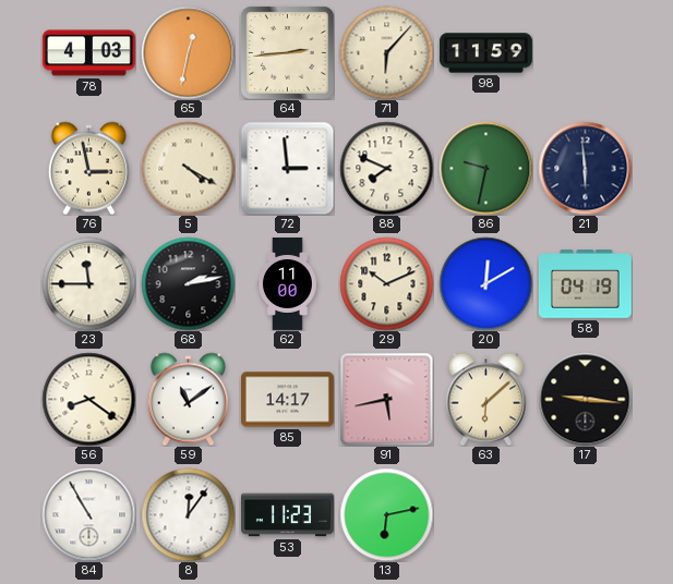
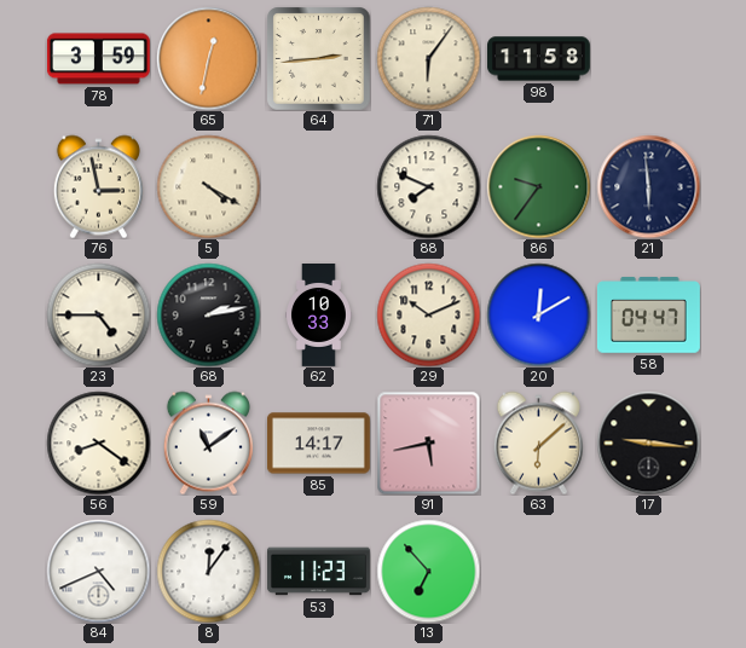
78: 4:03 -> 3:59
71: 6:07 -> 6:06
98: 11:59 -> 11:58
72: 2:59 -> none
86: 9:32 -> 9:36
23: 11:45 -> 4:45
62: 11:00 -> 10:33
58: 04:19 -> 04:47
84: 10:55 -> 4:41
13: 6:13 -> 6:53
